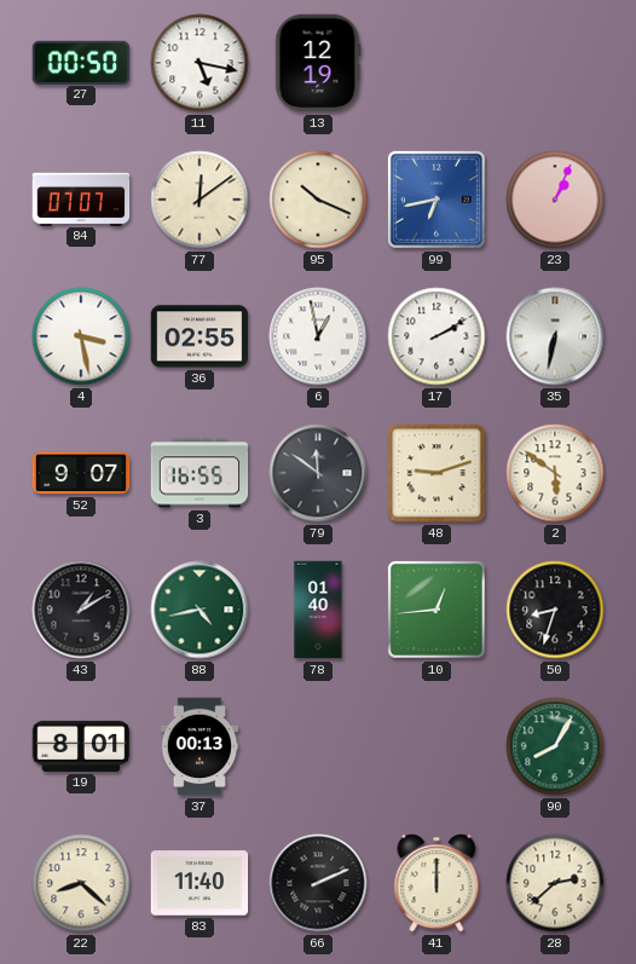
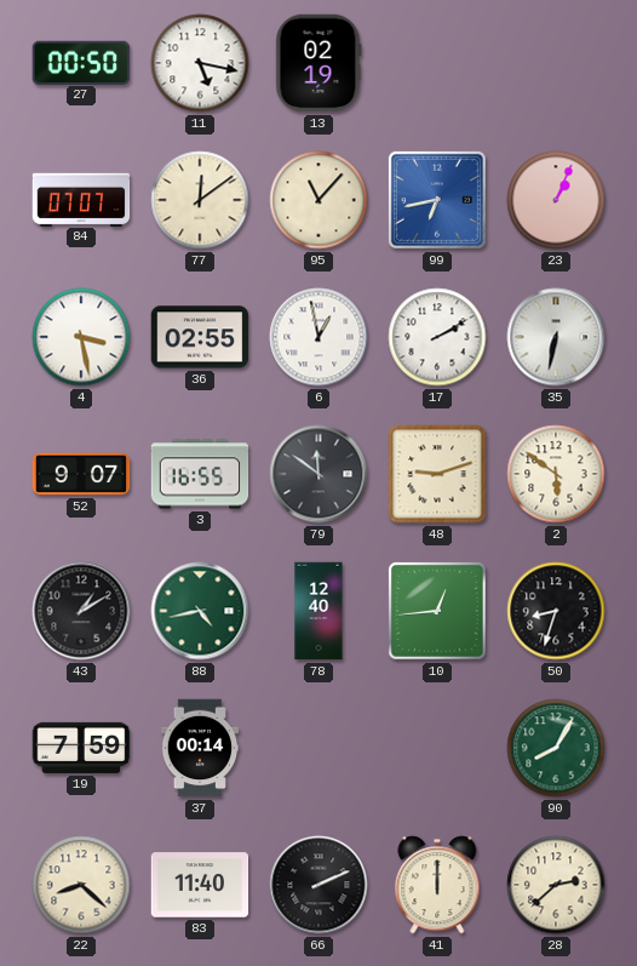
13: 12:19 -> 02:19
95: 10:19 -> 11:07
78: 01:40 -> 12:40
19: 8:01 -> 7:59
37: 00:13 -> 00:14
